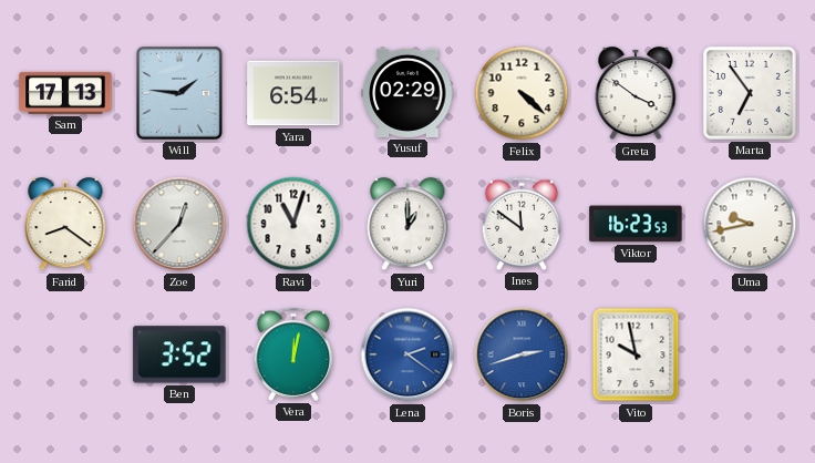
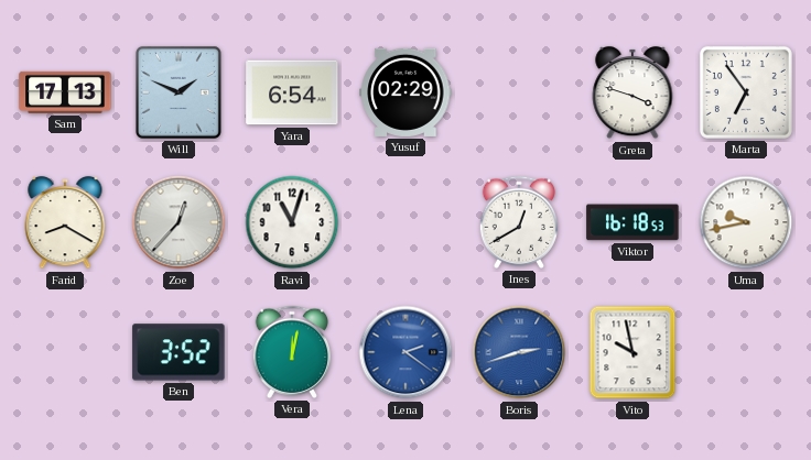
Will: 1:46 -> 1:49
Felix: 4:22 -> none
Greta: 3:51 -> 3:48
Farid: 8:21 -> 8:20
Yuri: 1:00 -> none
Ines: 11:51 -> 12:40
Viktor: 16:23 -> 16:18
